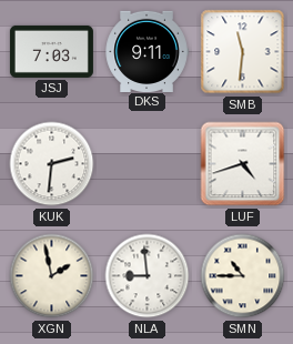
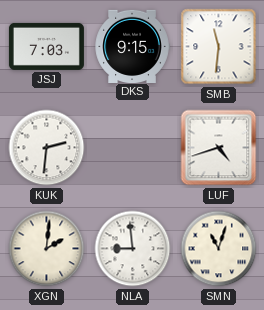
DKS: 9:11 -> 9:15
XGN: 1:58 -> 2:01
SMN: 10:45 -> 11:03
